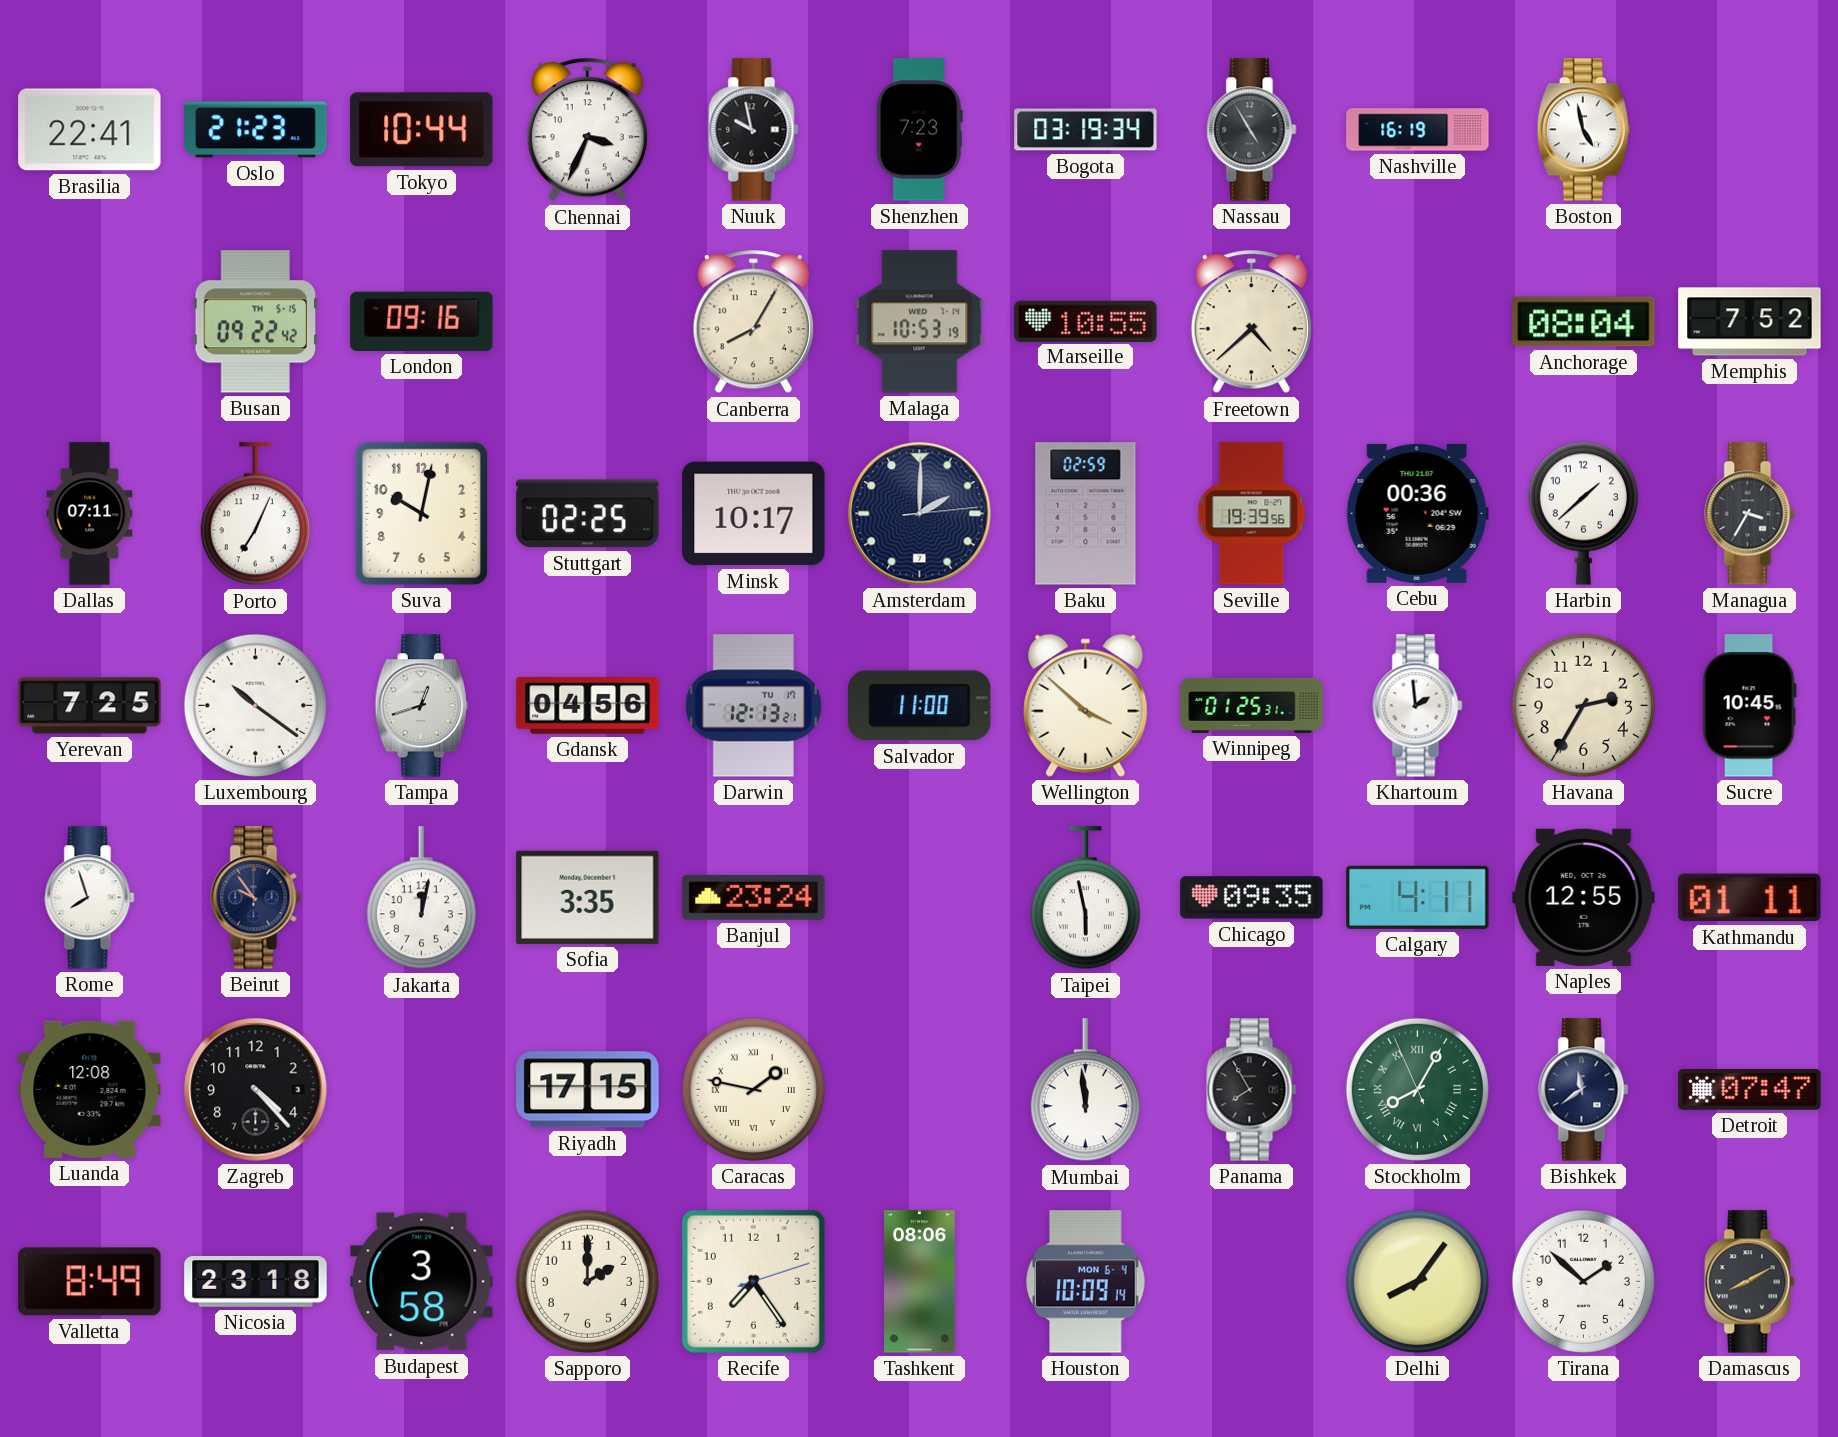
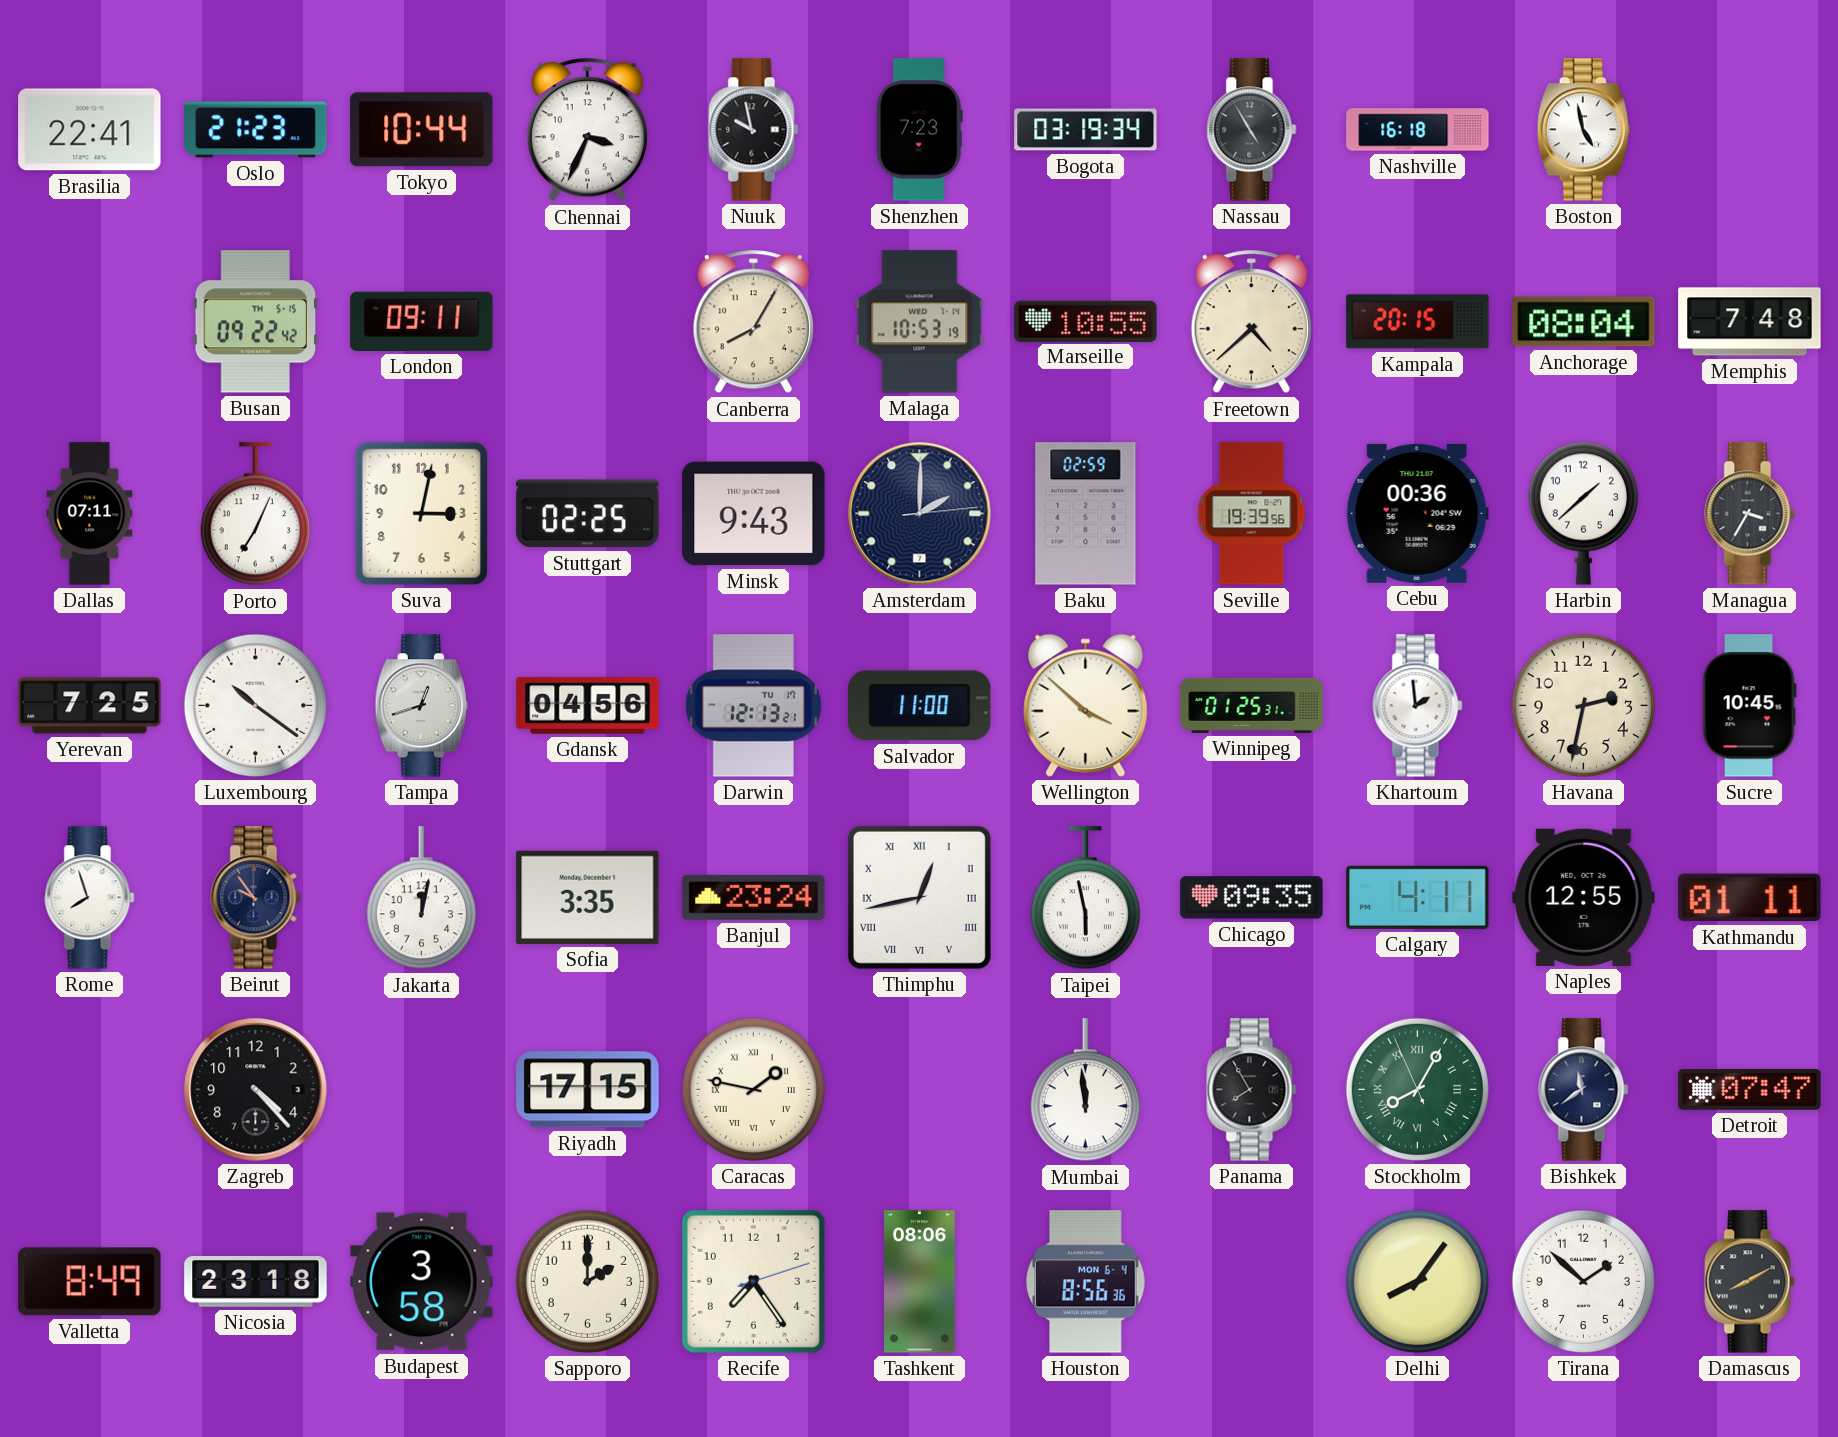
Nashville: 16:19 -> 16:18
London: 09:16 -> 09:11
Kampala: none -> 20:15
Memphis: 7:52 -> 7:48
Suva: 10:02 -> 3:02
Minsk: 10:17 -> 9:43
Havana: 2:35 -> 2:32
Thimphu: none -> 12:43
Luanda: 12:08 -> none
Houston: 10:09 -> 8:56
